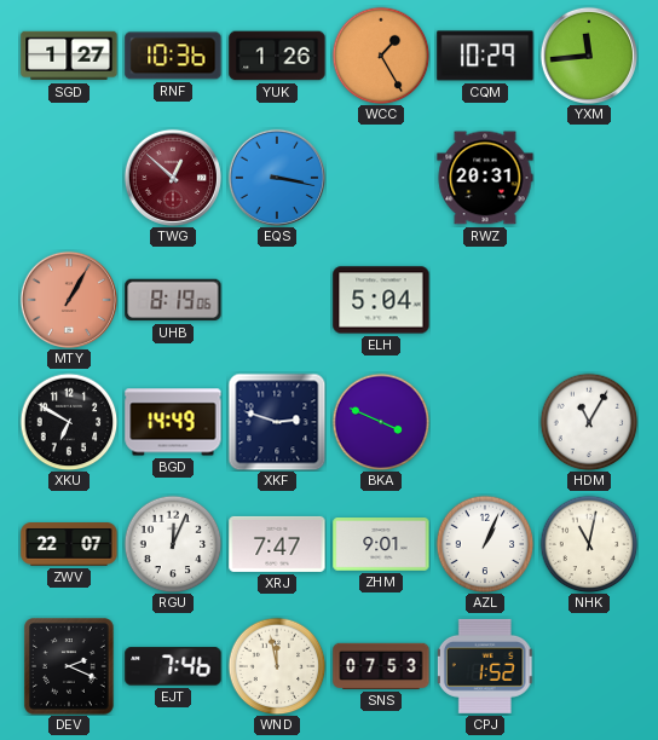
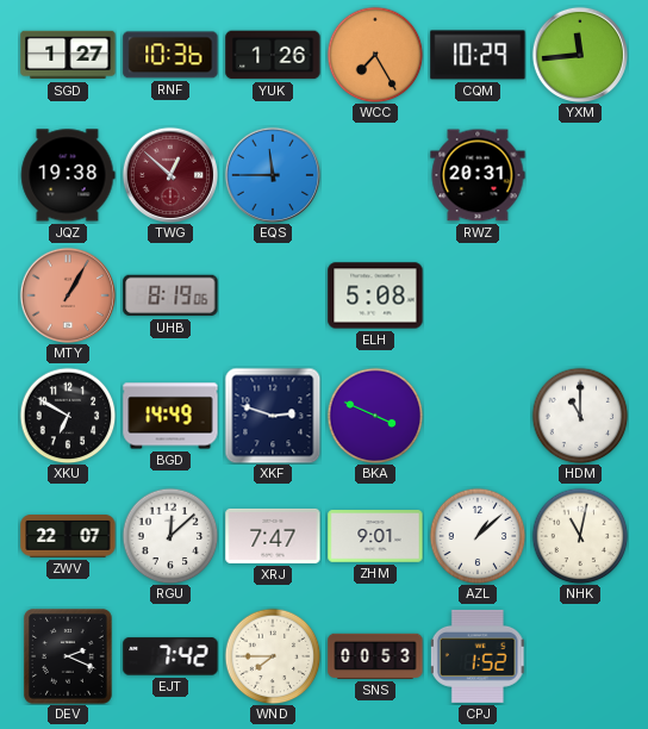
WCC: 1:25 -> 7:25
JQZ: none -> 19:38
EQS: 3:17 -> 11:45
ELH: 5:04 -> 5:08
HDM: 11:05 -> 11:00
RGU: 12:04 -> 12:08
AZL: 1:04 -> 1:08
EJT: 7:46 -> 7:42
WND: 11:58 -> 7:45
SNS: 07:53 -> 00:53
